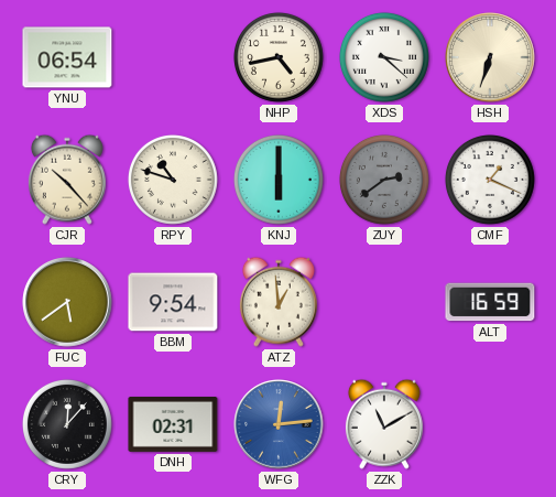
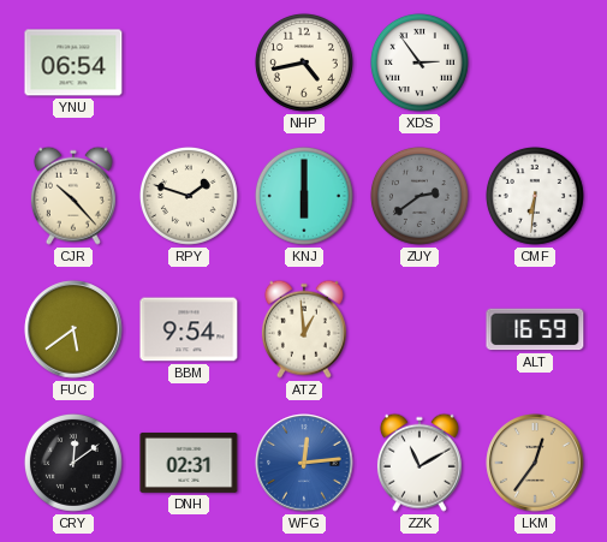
XDS: 3:22 -> 2:54
HSH: 6:33 -> none
RPY: 10:48 -> 1:48
CMF: 1:19 -> 6:31
CRY: 12:07 -> 12:09
LKM: none -> 12:36
